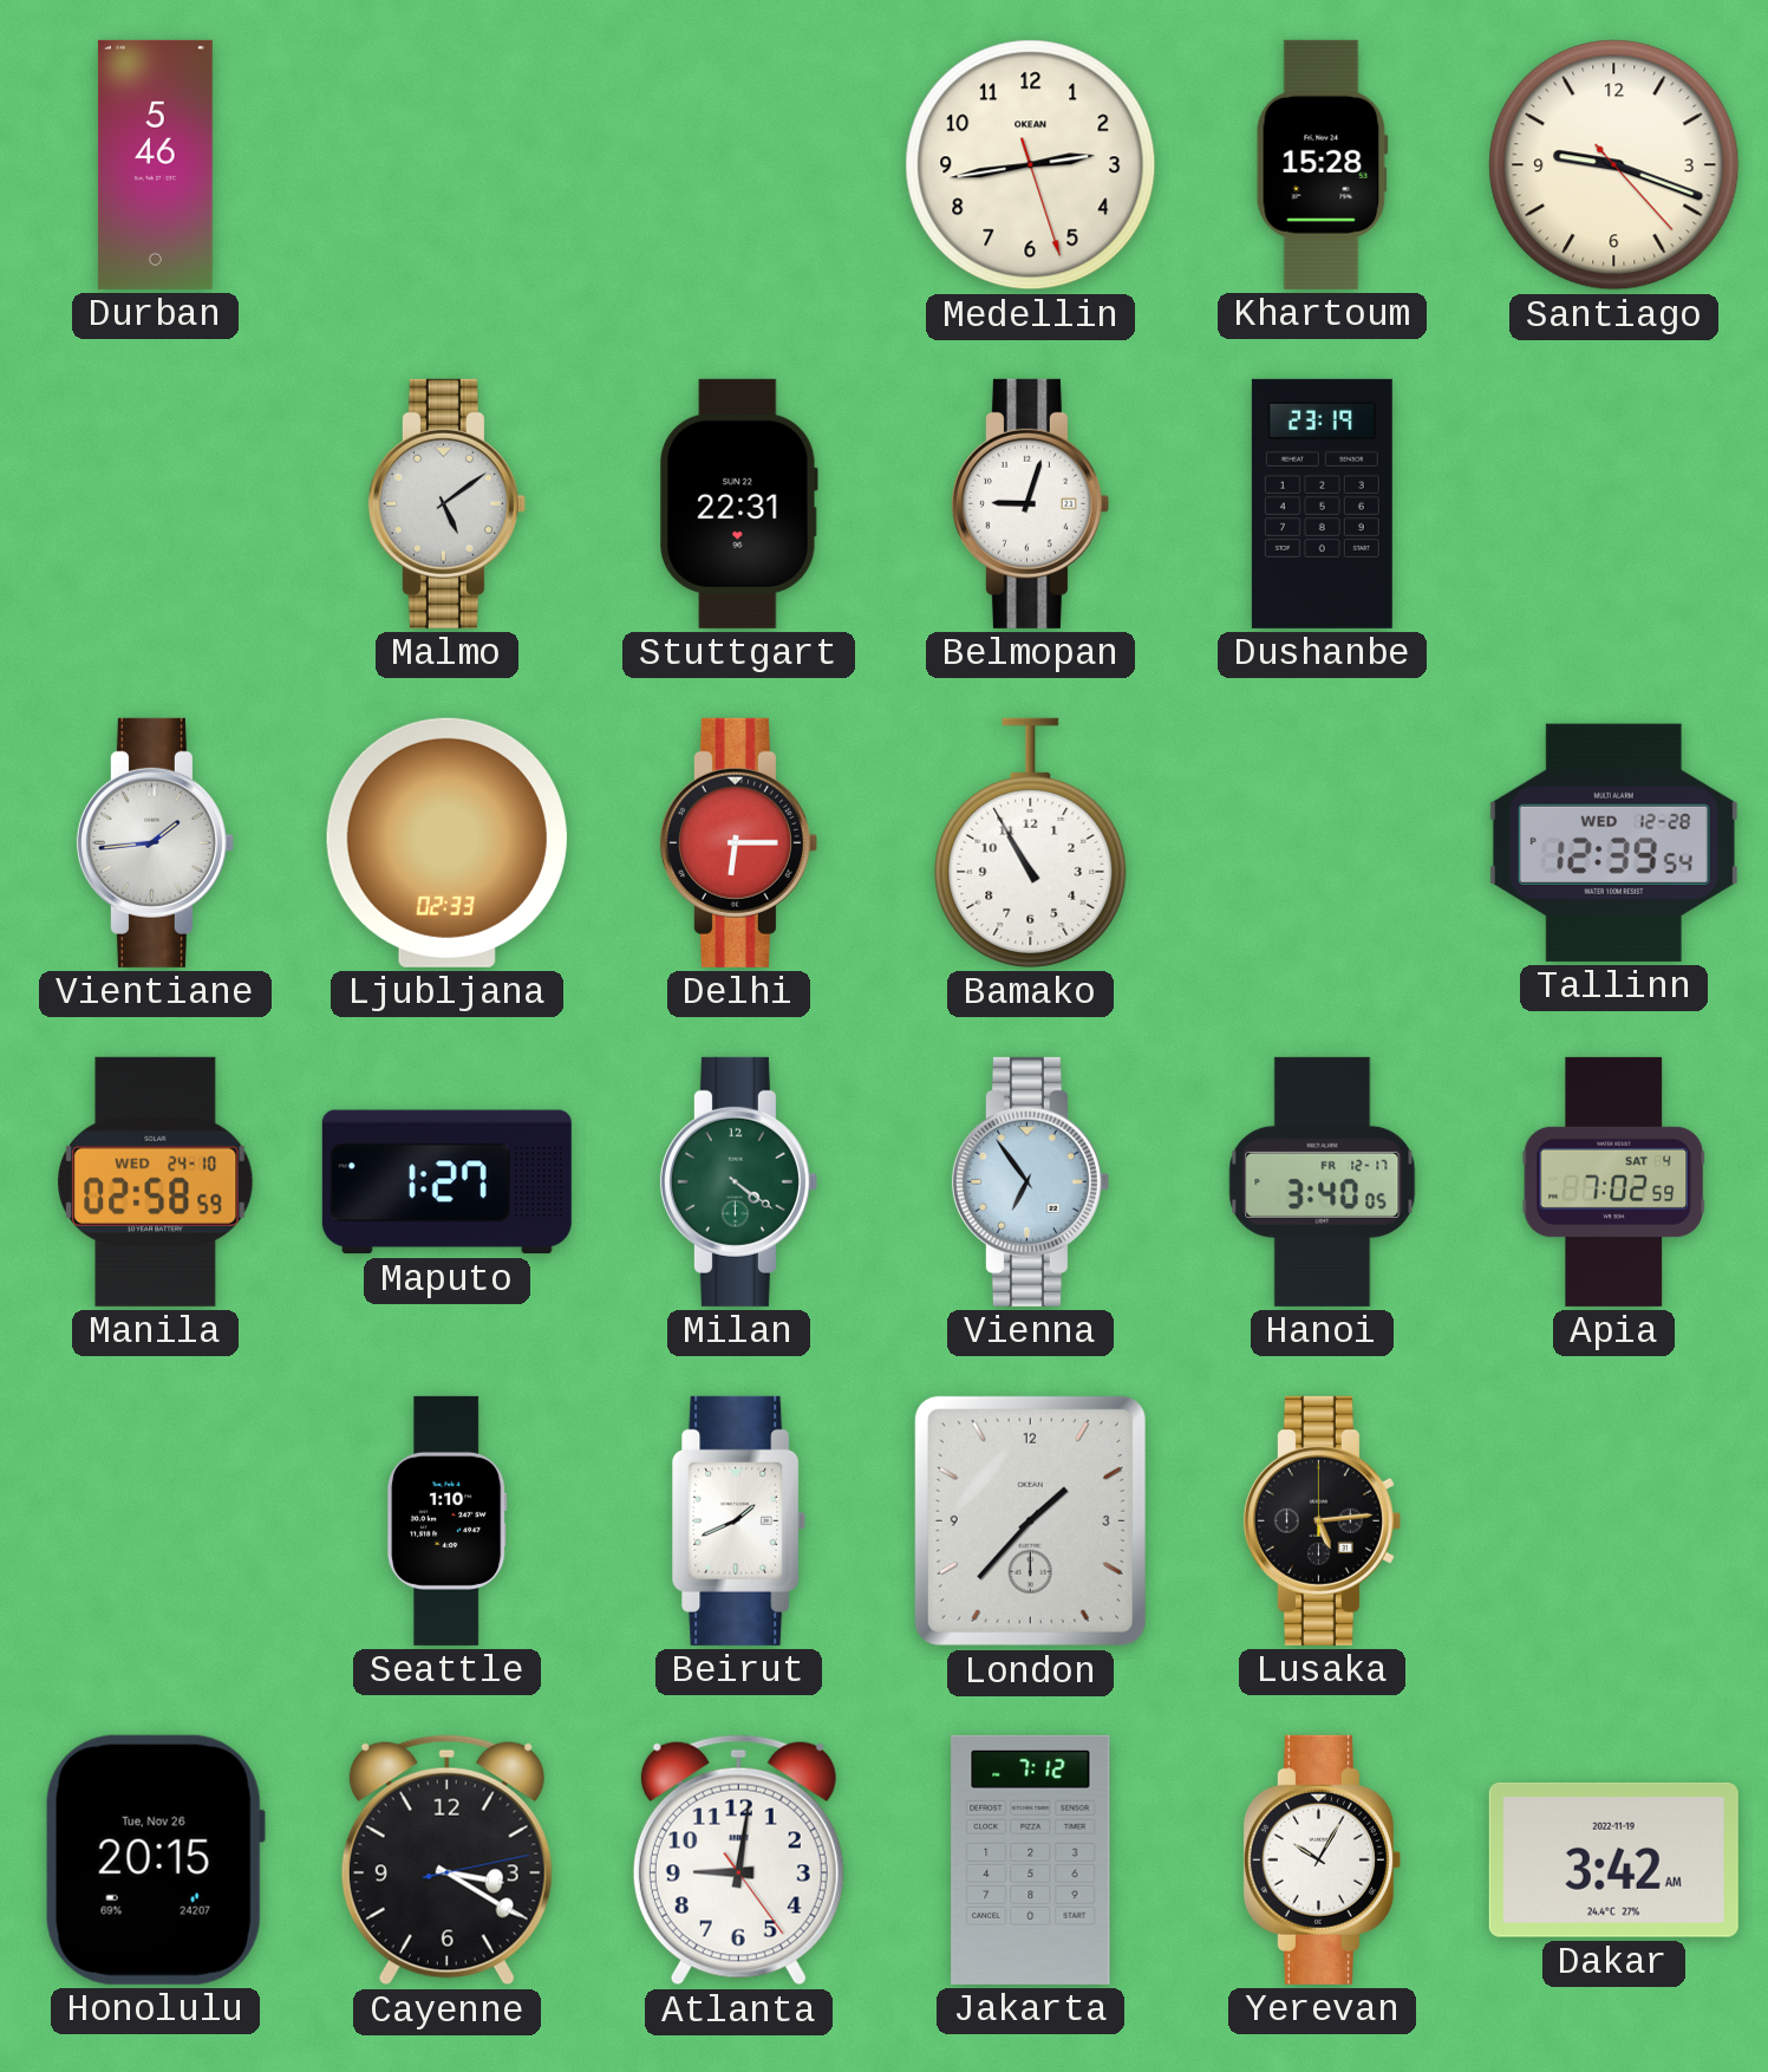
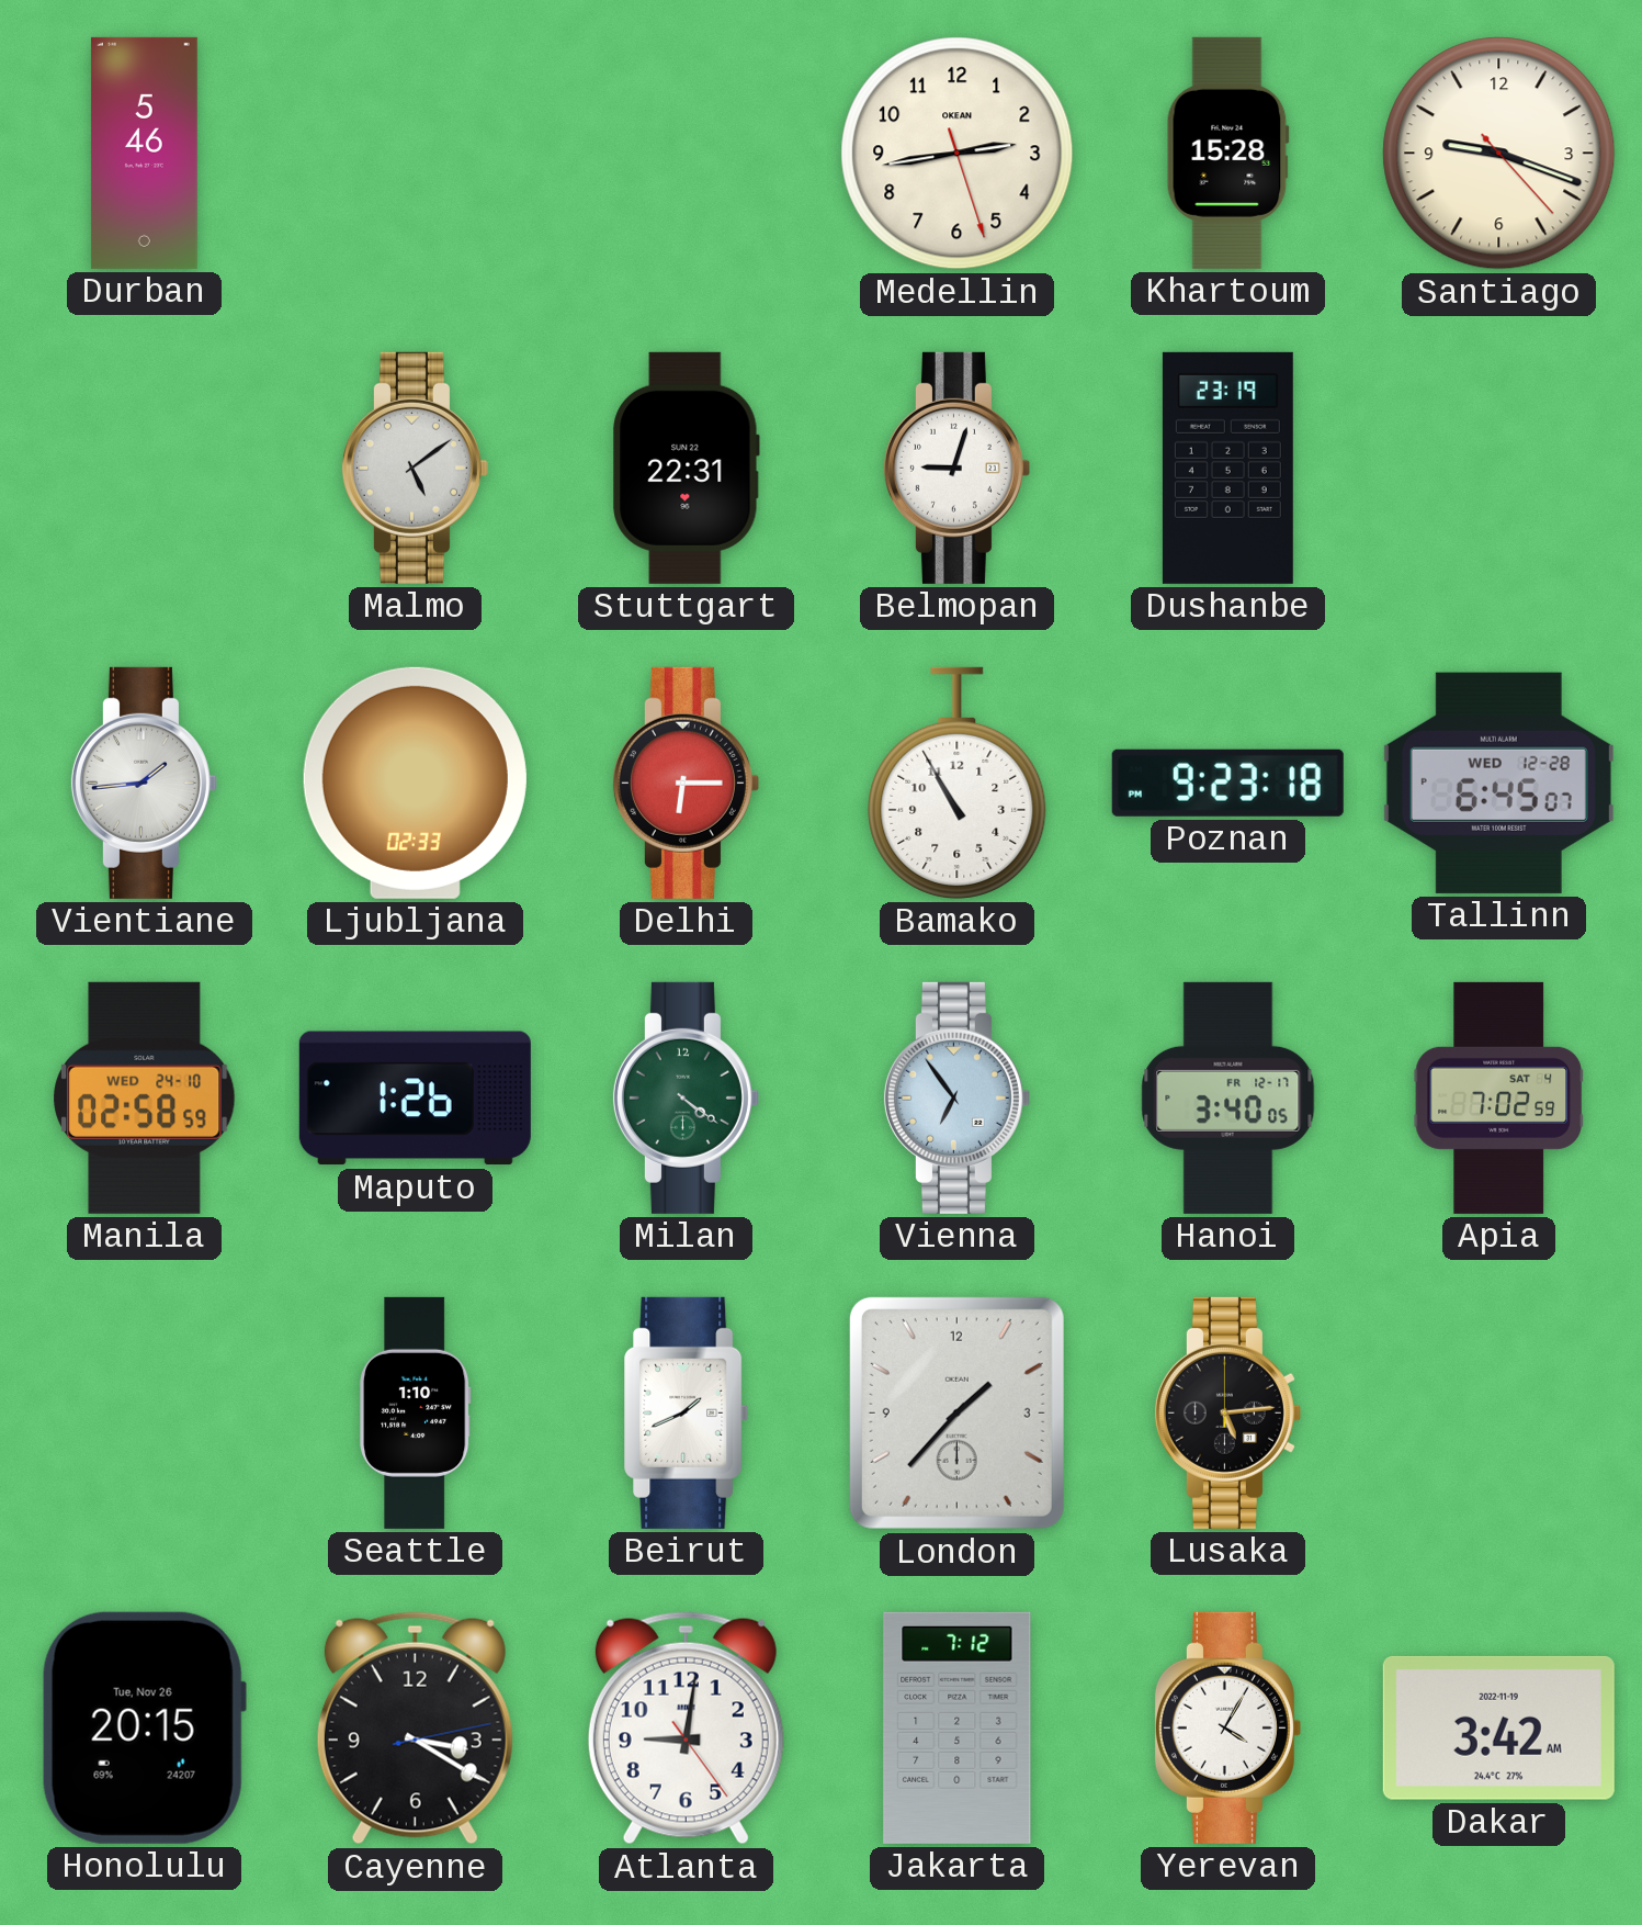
Poznan: none -> 9:23
Tallinn: 12:39 -> 6:45
Maputo: 1:27 -> 1:26
Yerevan: 10:05 -> 4:05
